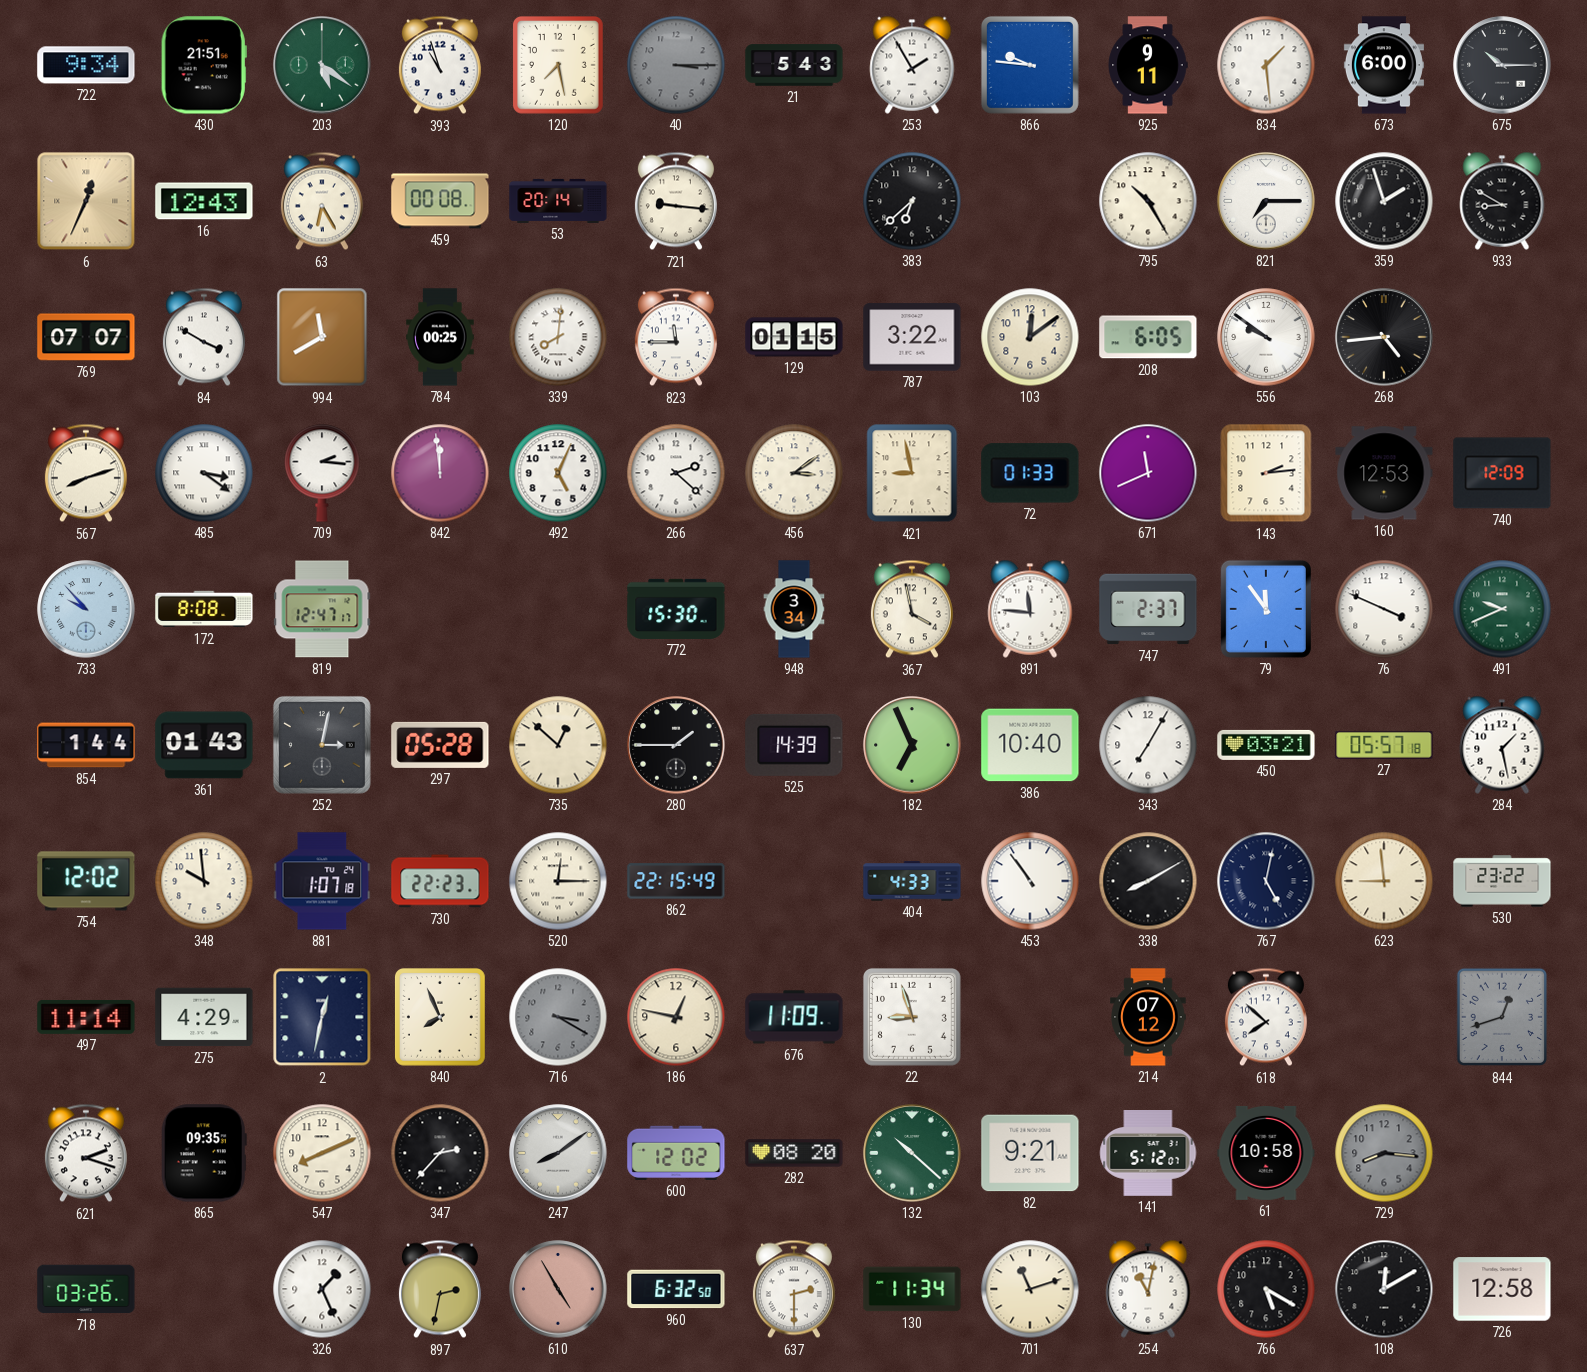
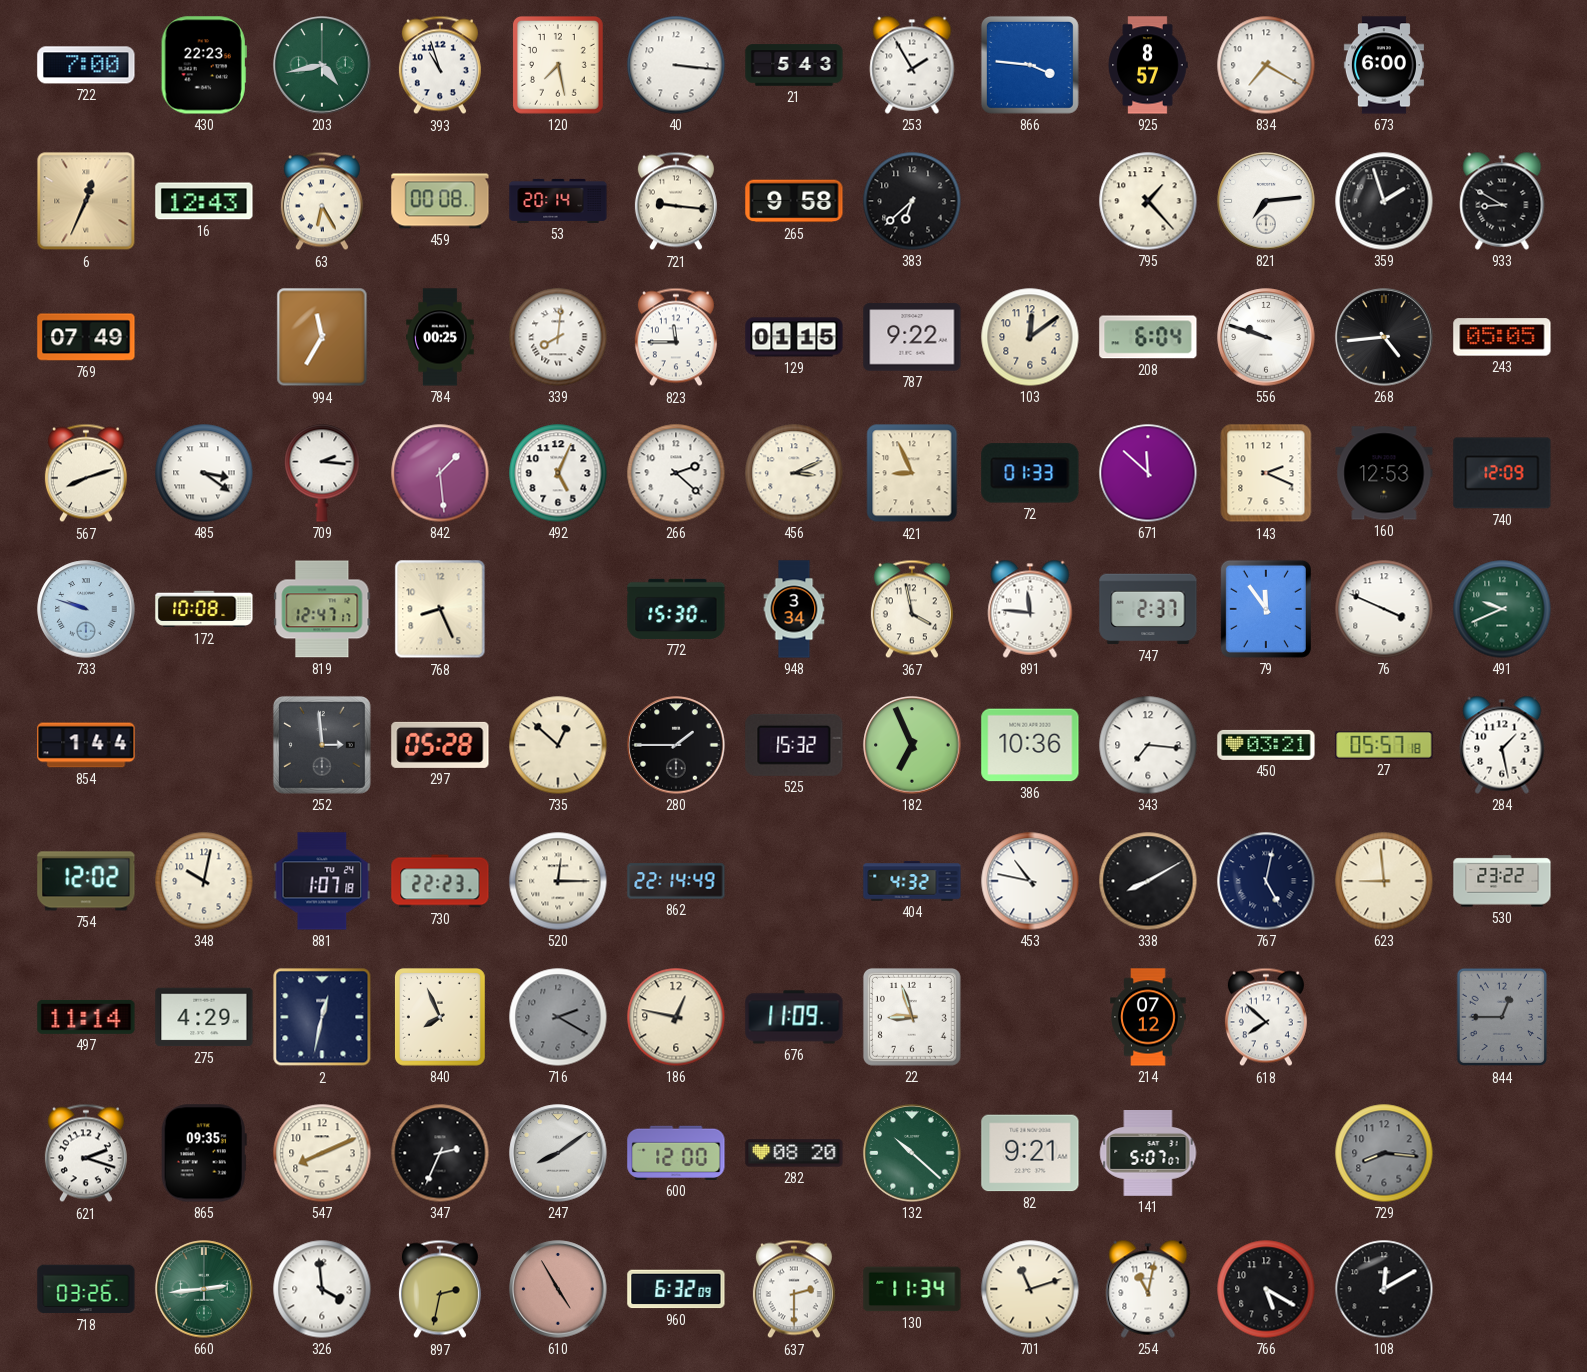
722: 9:34 -> 7:00
430: 21:51 -> 22:23
203: 5:21 -> 4:43
40: 3:15 -> 3:16
40 dial: grey -> white
866: 9:46 -> 3:46
925: 9:11 -> 8:57
834: 1:29 -> 7:20
675: 10:15 -> none
265: none -> 9:58
795: 10:25 -> 1:23
821: 7:15 -> 7:14
769: 07:07 -> 07:49
84: 3:50 -> none
994: 11:40 -> 11:35
787: 3:22 -> 9:22
208: 6:05 -> 6:04
556: 9:51 -> 9:48
243: none -> 05:05
842: 11:59 -> 1:29
456: 3:09 -> 3:11
421: 8:58 -> 8:56
671: 11:41 -> 11:52
143: 2:14 -> 2:19
733: 9:53 -> 9:48
172: 8:08 -> 10:08
768: none -> 8:26
361: 01:43 -> none
252: 3:02 -> 2:59
525: 14:39 -> 15:32
386: 10:40 -> 10:36
343: 7:05 -> 7:16
348: 9:59 -> 10:02
862: 22:15 -> 22:14
404: 4:33 -> 4:32
453: 10:54 -> 10:47
716: 3:20 -> 2:20
844: 12:42 -> 12:45
347: 2:37 -> 2:34
600: 12:02 -> 12:00
141: 5:12 -> 5:07
61: 10:58 -> none
660: none -> 2:44
326: 1:26 -> 3:59
960: 6:32:50 -> 6:32:09
726: 12:58 -> none
